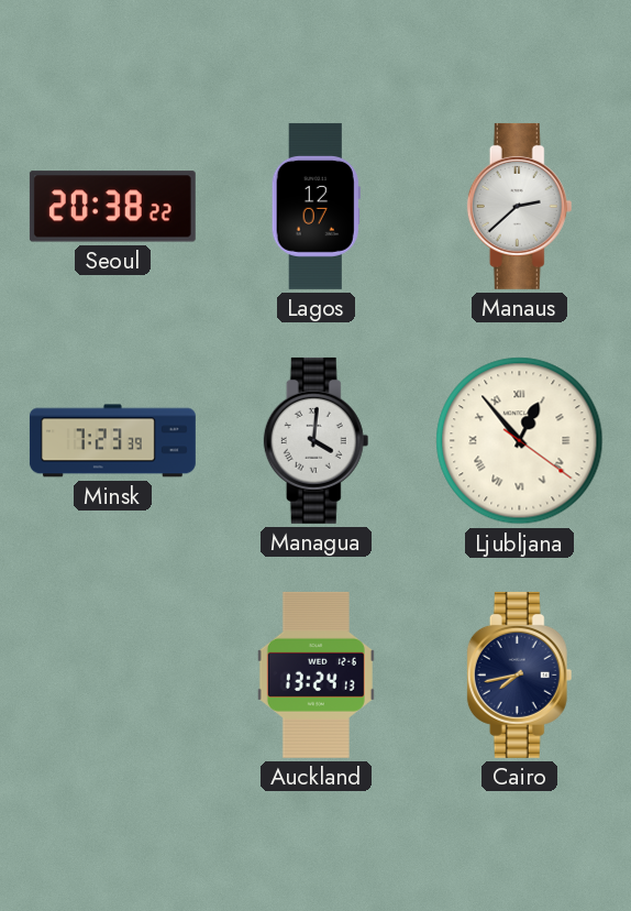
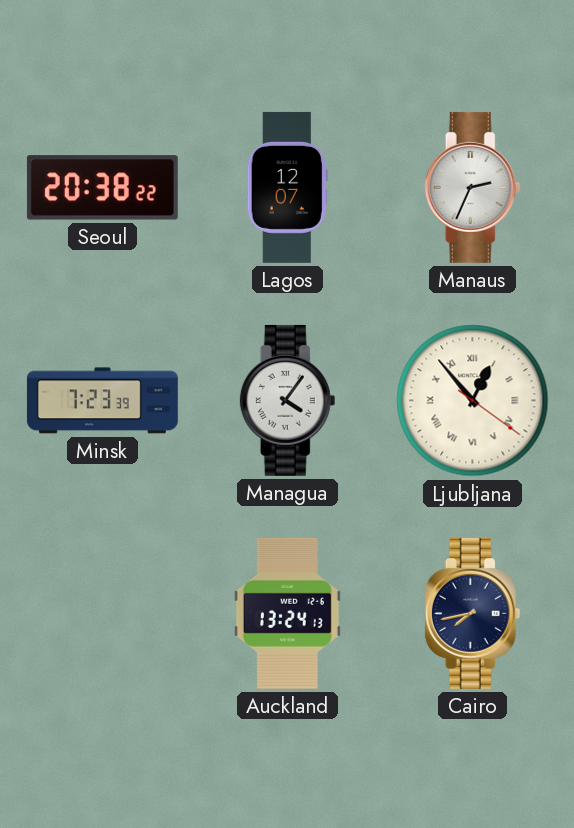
Manaus: 2:38 -> 2:34
Managua: 4:01 -> 4:06
